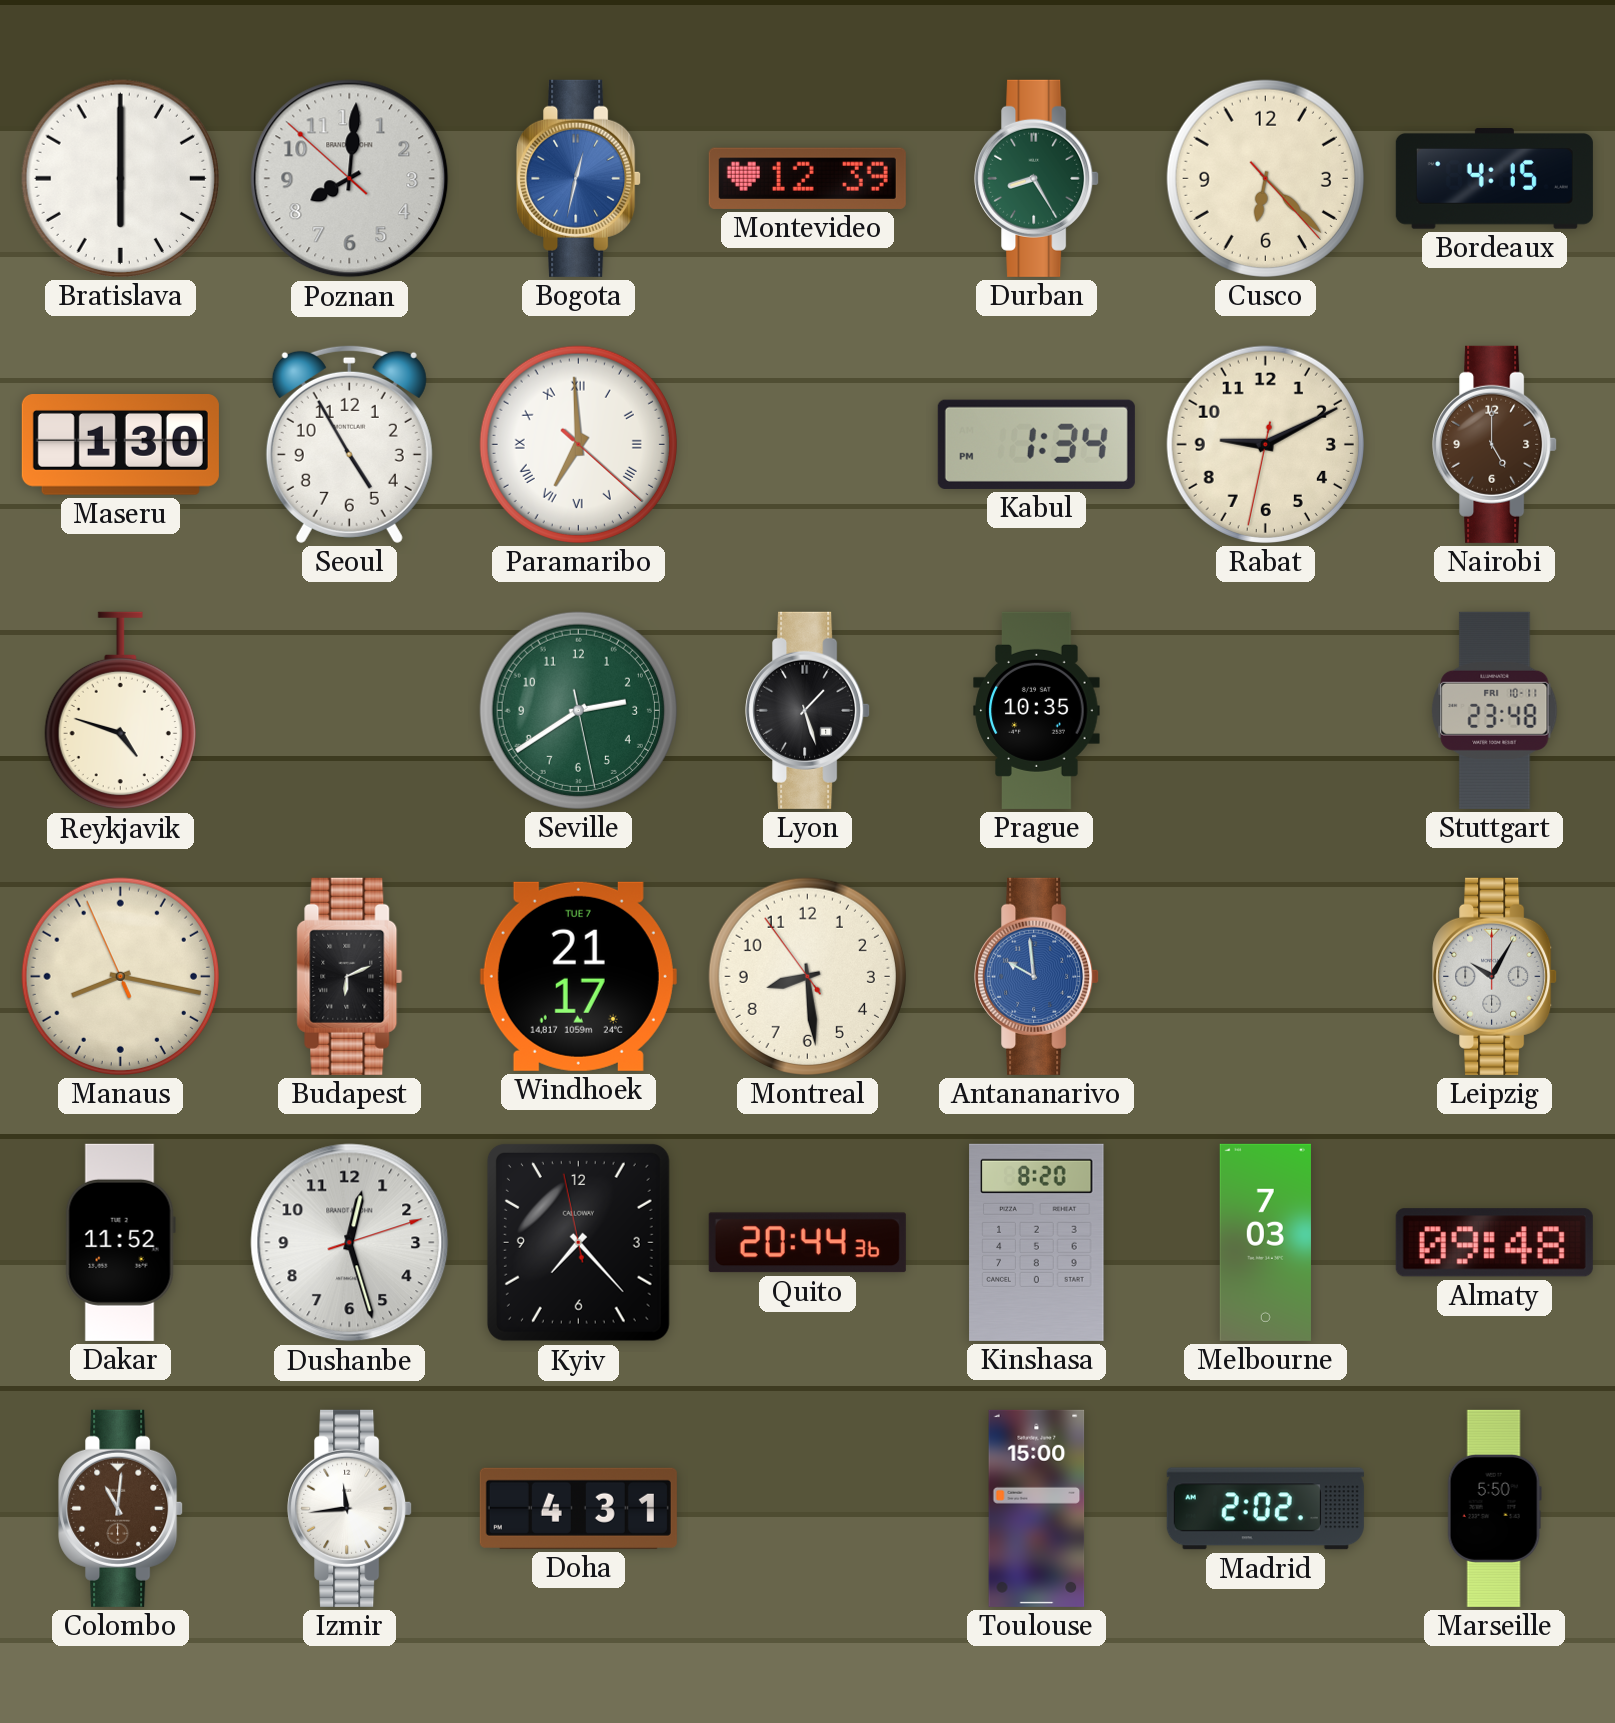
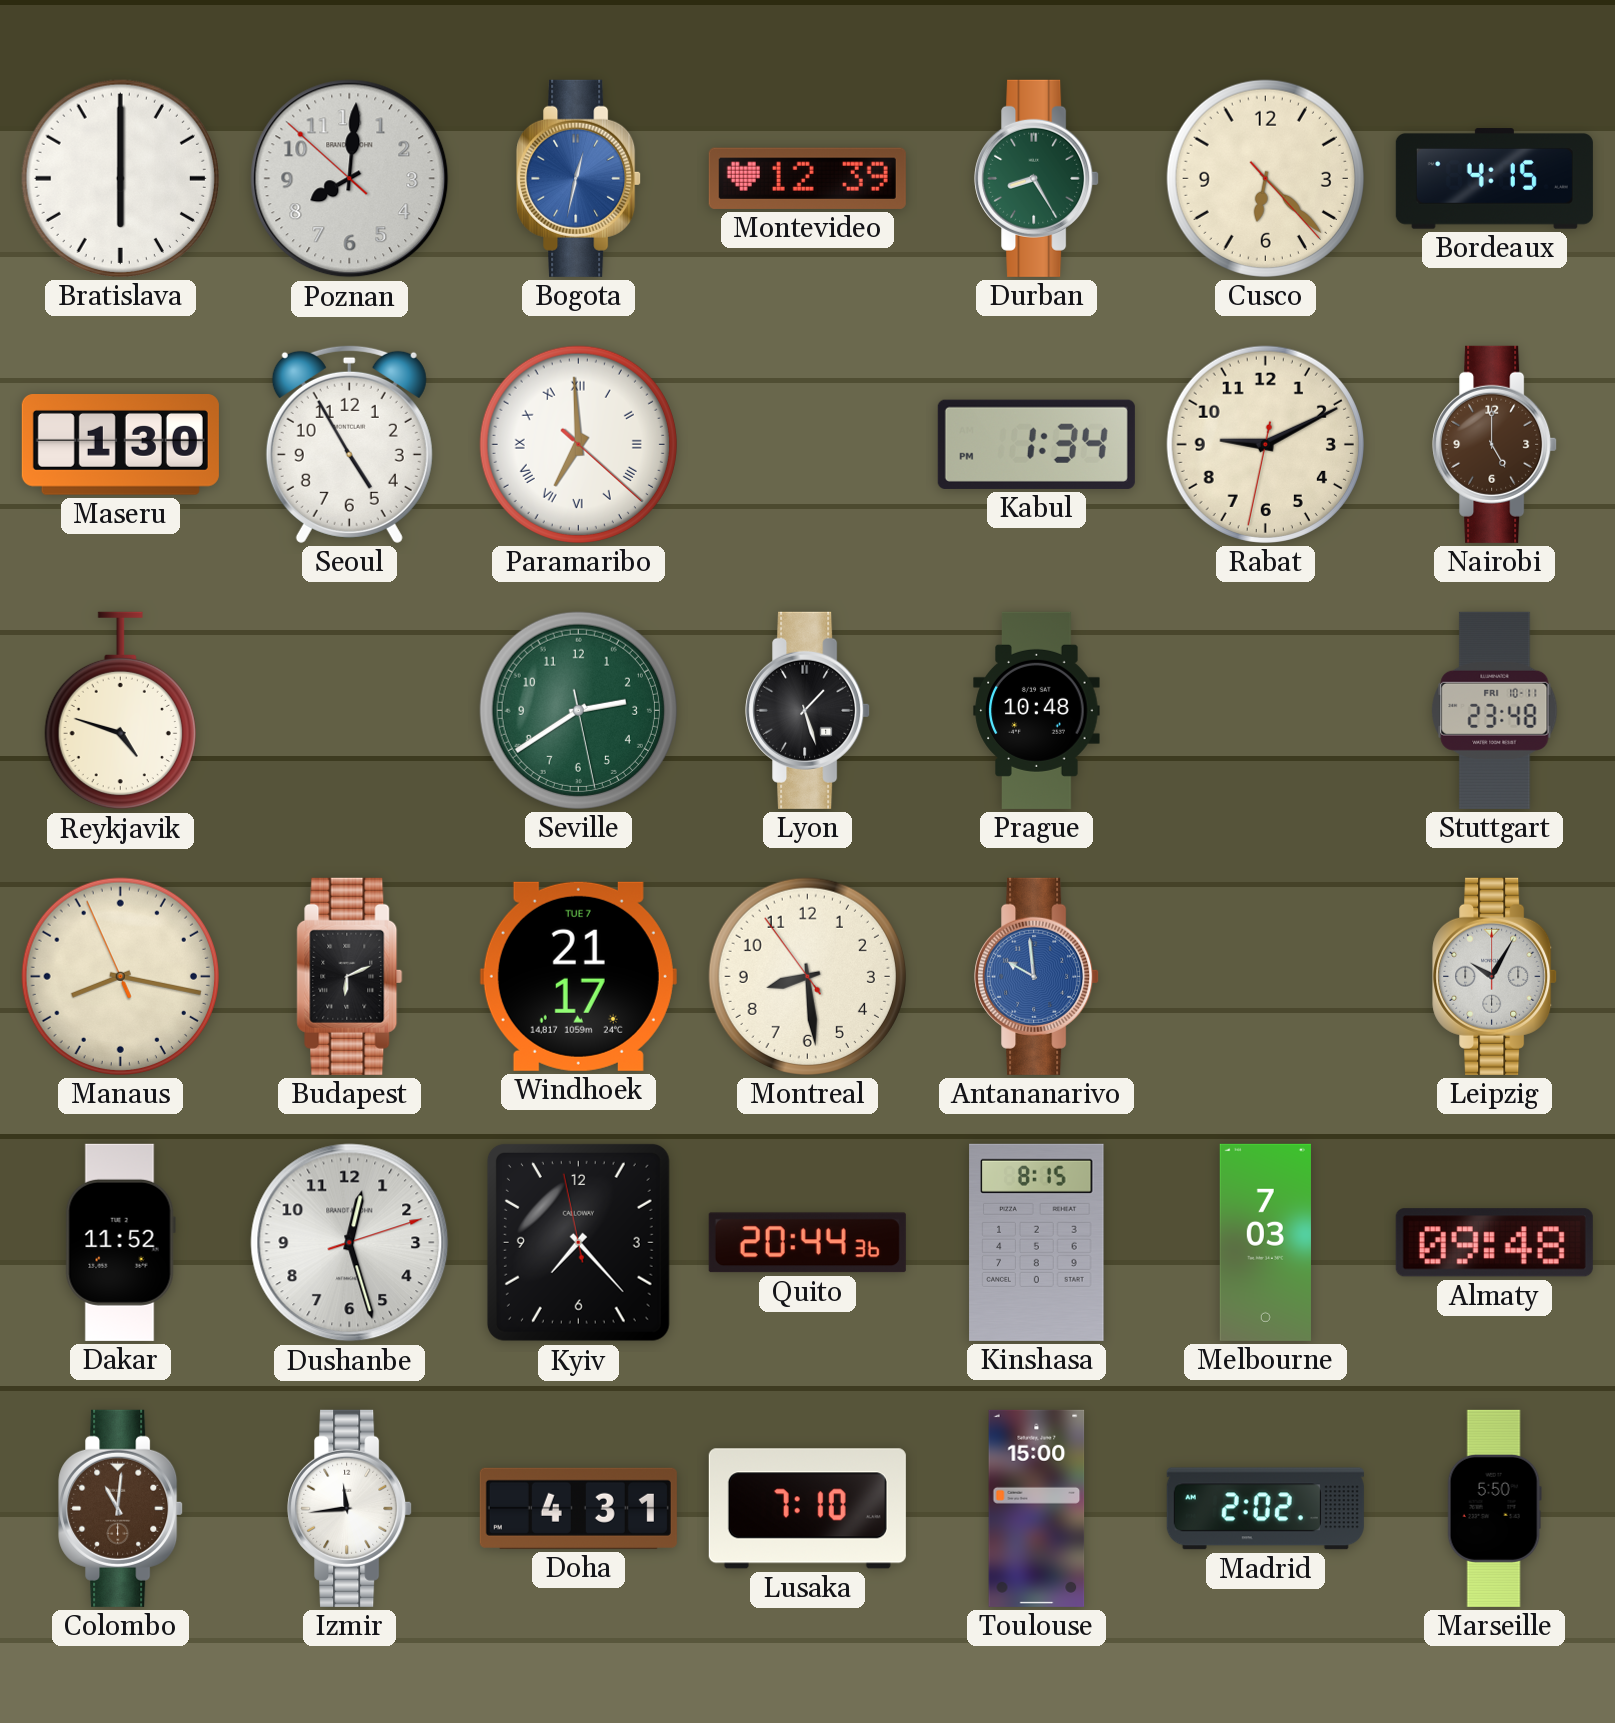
Prague: 10:35 -> 10:48
Kinshasa: 8:20 -> 8:15
Lusaka: none -> 7:10
